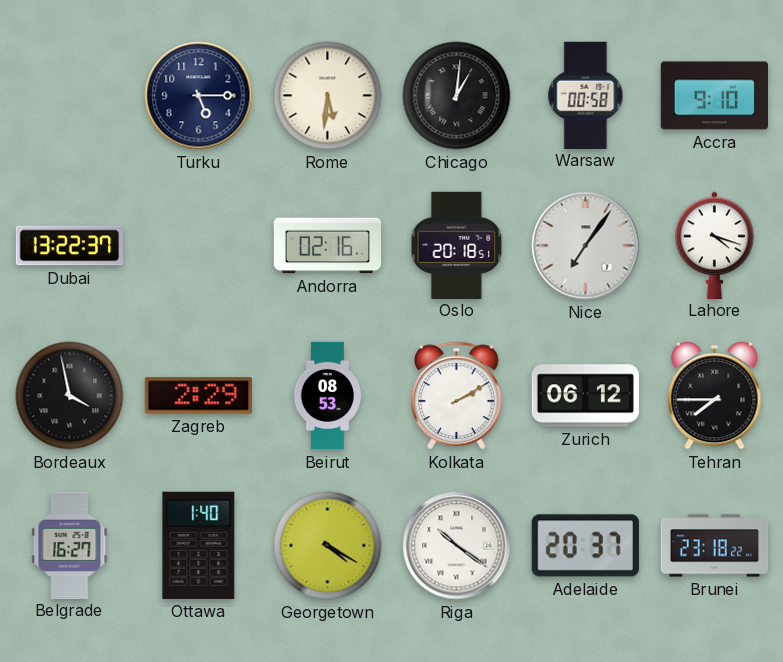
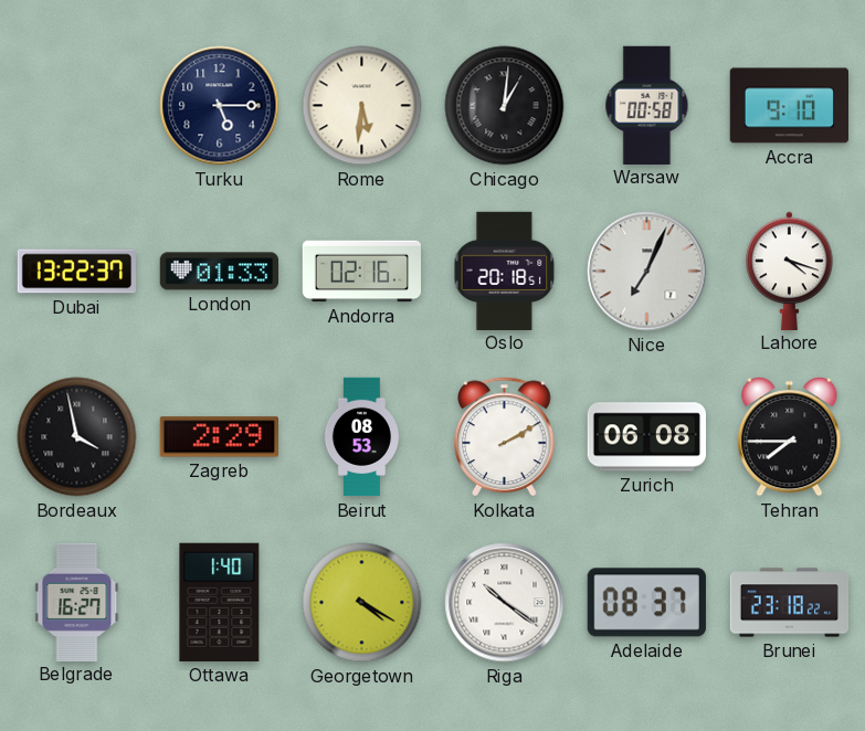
London: none -> 01:33
Nice: 7:06 -> 7:04
Zurich: 06:12 -> 06:08
Adelaide: 20:37 -> 08:37
